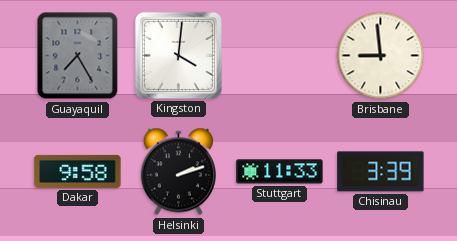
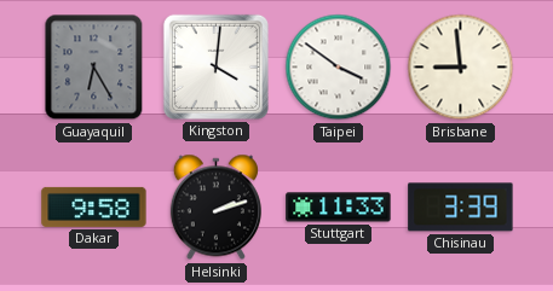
Guayaquil: 7:25 -> 6:25
Taipei: none -> 3:51
